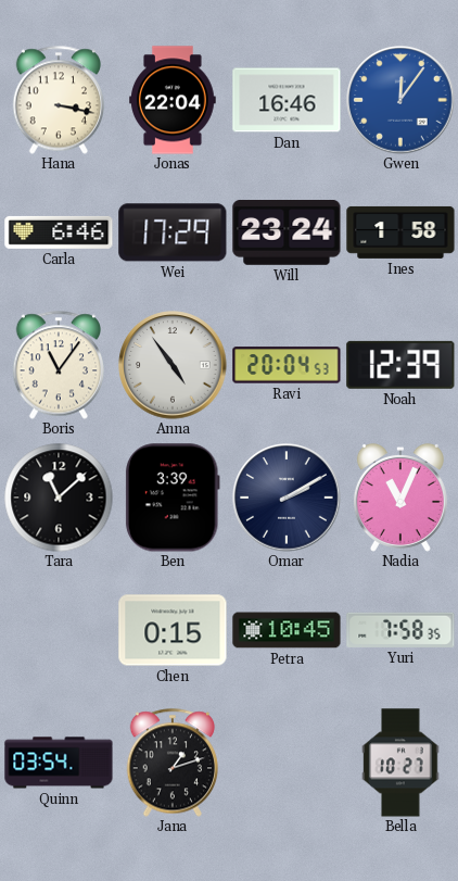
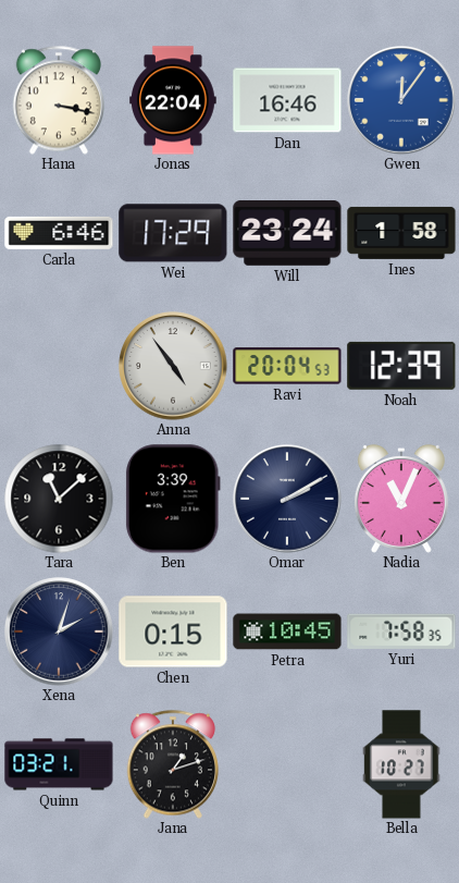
Boris: 11:06 -> none
Xena: none -> 2:03
Quinn: 03:54 -> 03:21
